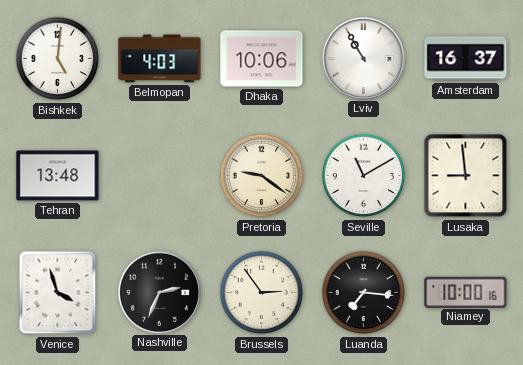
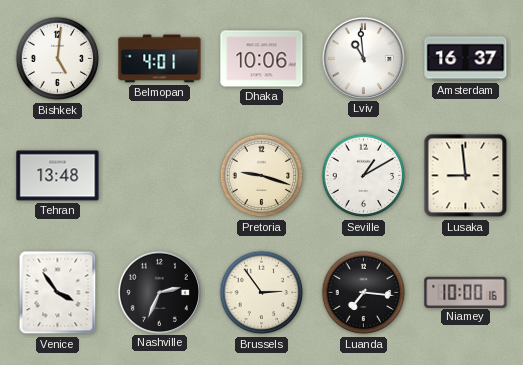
Belmopan: 4:03 -> 4:01
Lviv: 10:55 -> 10:59
Pretoria: 9:21 -> 9:18
Seville: 11:10 -> 1:10
Venice: 3:57 -> 3:54
